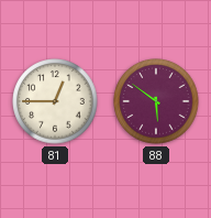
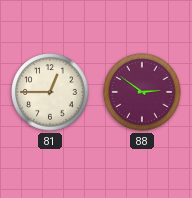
88: 5:51 -> 2:51
